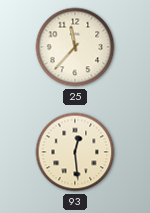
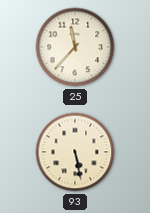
93: 12:29 -> 5:28
